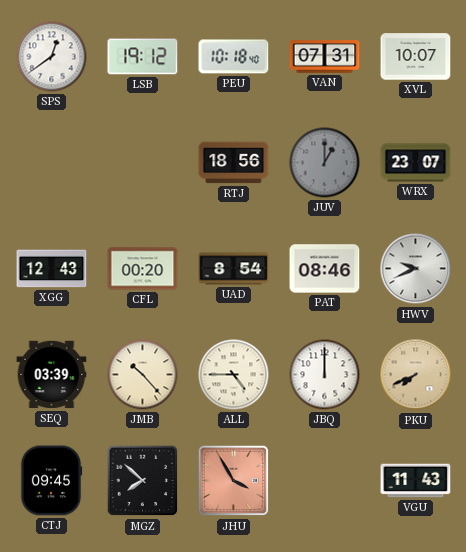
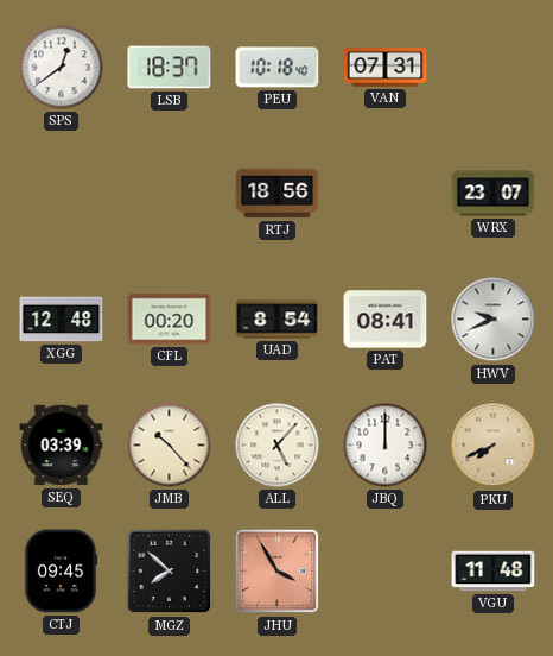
LSB: 19:12 -> 18:37
XVL: 10:07 -> none
JUV: 1:00 -> none
XGG: 12:43 -> 12:48
PAT: 08:46 -> 08:41
ALL: 4:45 -> 5:07
VGU: 11:43 -> 11:48
